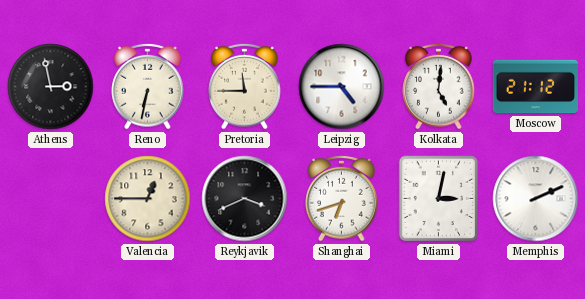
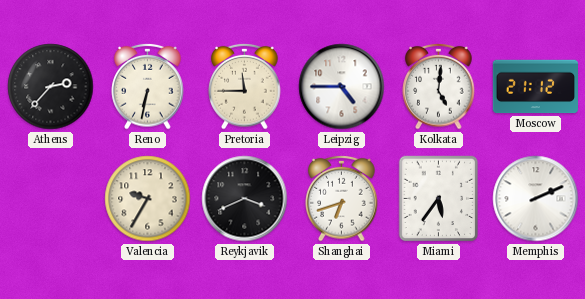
Athens: 2:58 -> 2:37
Valencia: 12:45 -> 9:35
Miami: 3:02 -> 5:36
